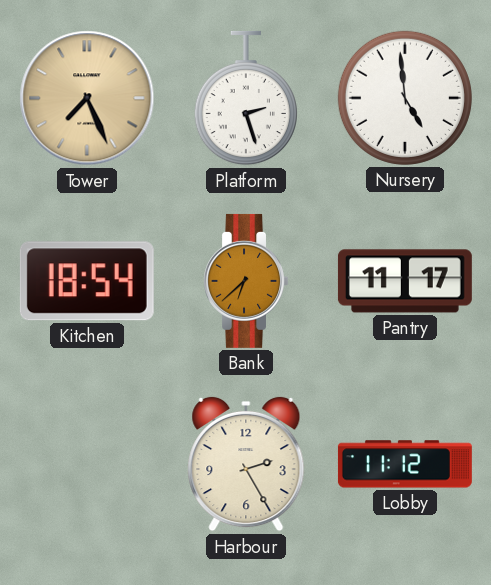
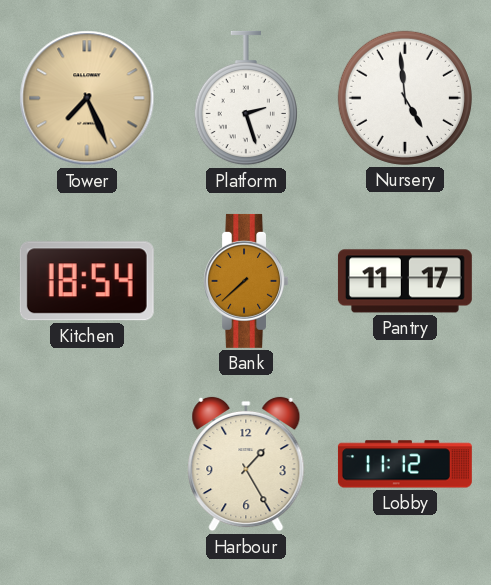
Bank: 6:38 -> 7:38
Harbour: 2:25 -> 1:25
